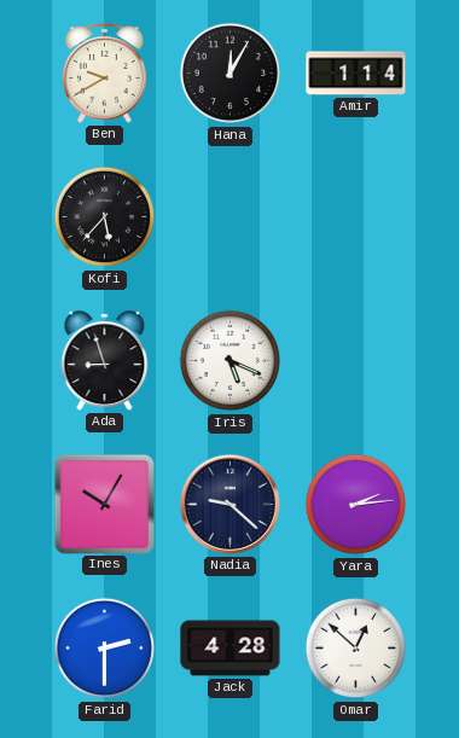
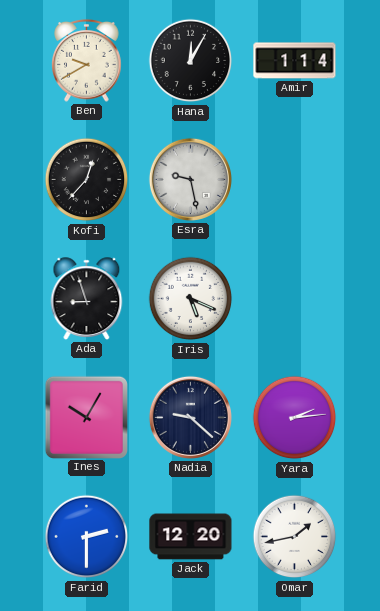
Kofi: 5:37 -> 12:37
Esra: none -> 9:28
Jack: 4:28 -> 12:20
Omar: 12:52 -> 1:43
